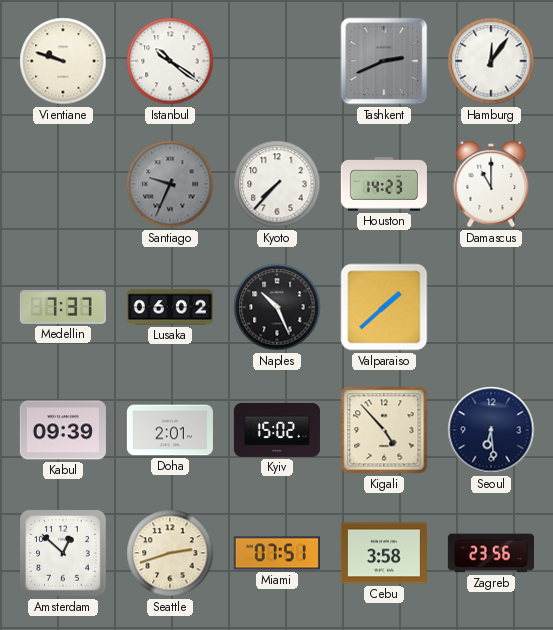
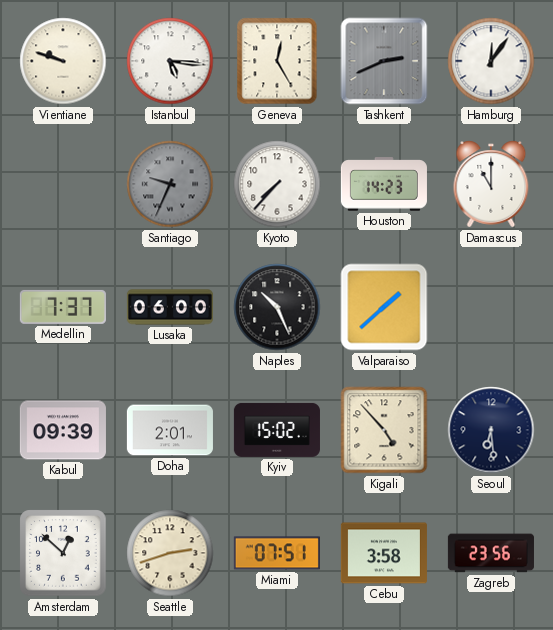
Istanbul: 10:21 -> 5:16
Geneva: none -> 12:25
Lusaka: 06:02 -> 06:00
